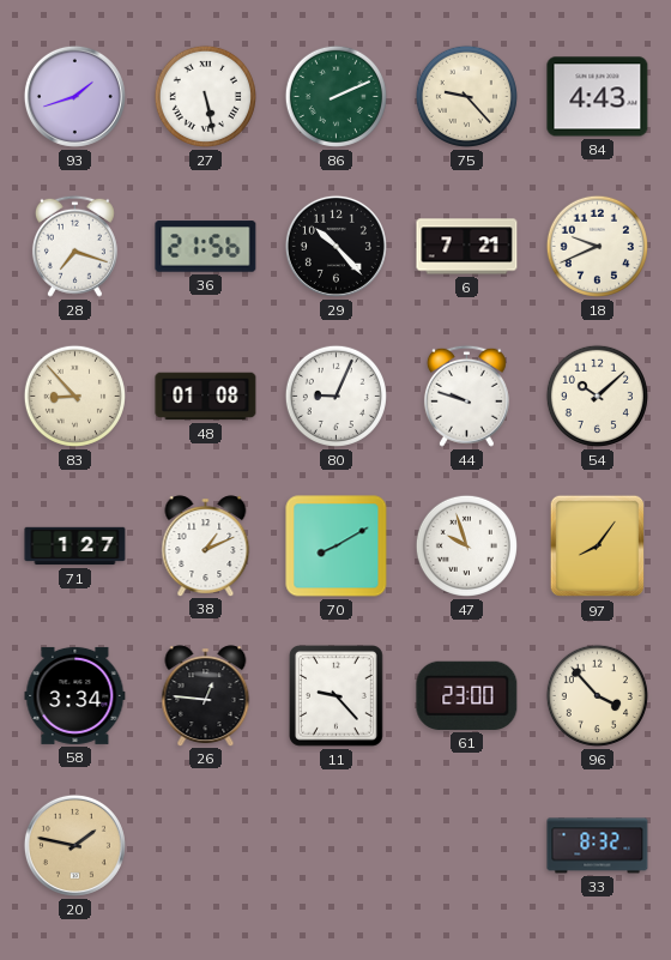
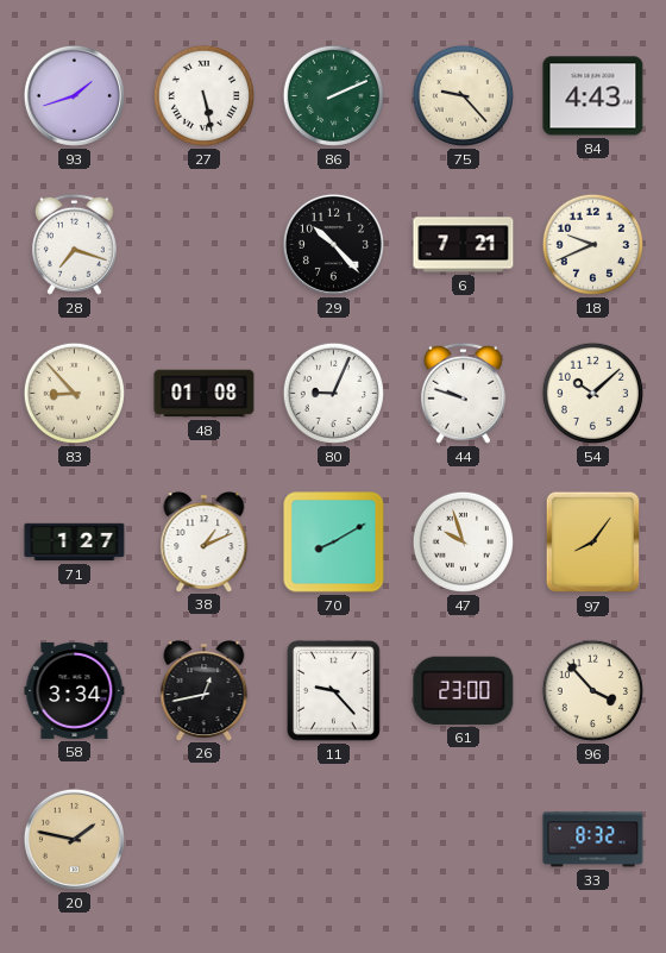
36: 21:56 -> none
26: 12:46 -> 12:43
